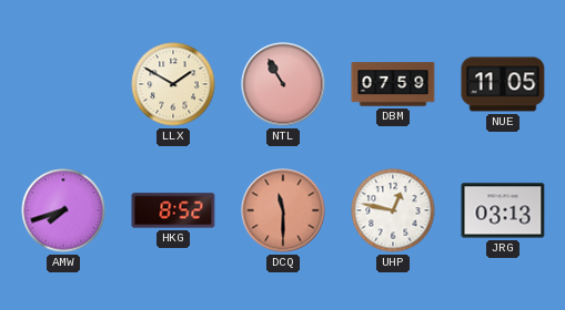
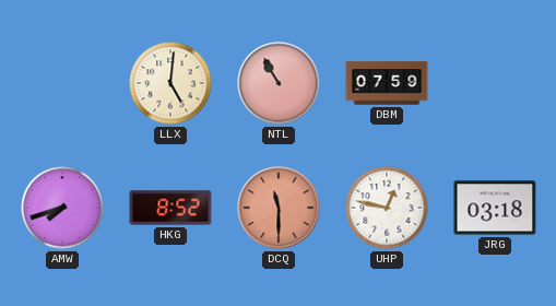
LLX: 1:50 -> 5:01
NUE: 11:05 -> none
JRG: 03:13 -> 03:18
